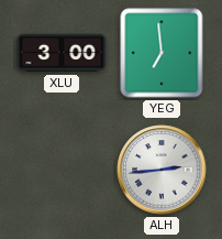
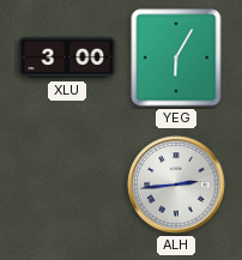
YEG: 6:59 -> 6:05
